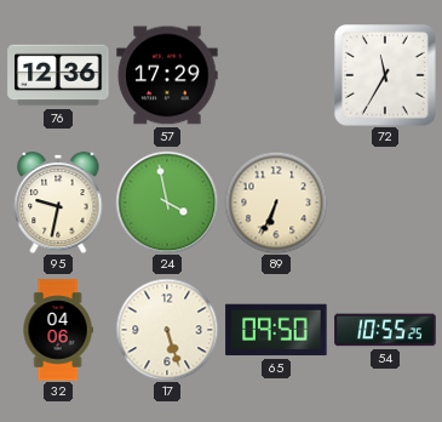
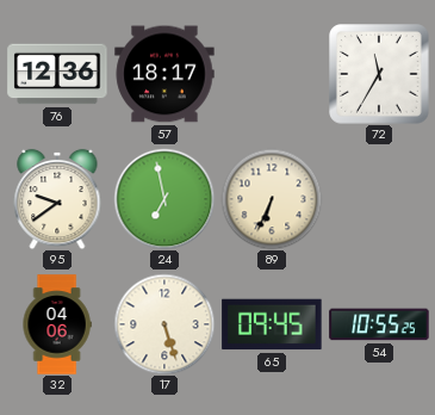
57: 17:29 -> 18:17
95: 9:32 -> 9:39
24: 3:58 -> 6:58
65: 09:50 -> 09:45
